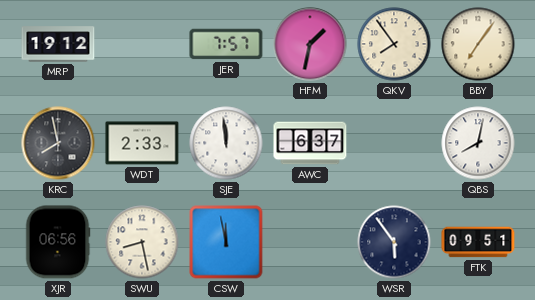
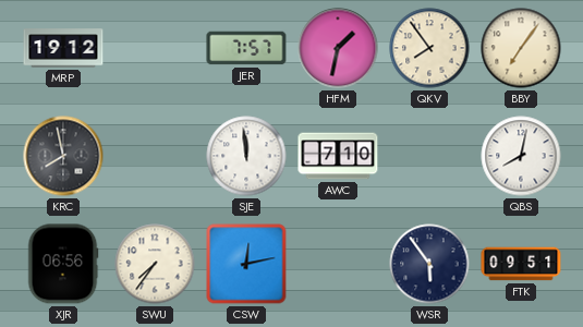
WDT: 2:33 -> none
AWC: 6:37 -> 7:10
SWU: 8:28 -> 7:36
CSW: 11:58 -> 12:13
